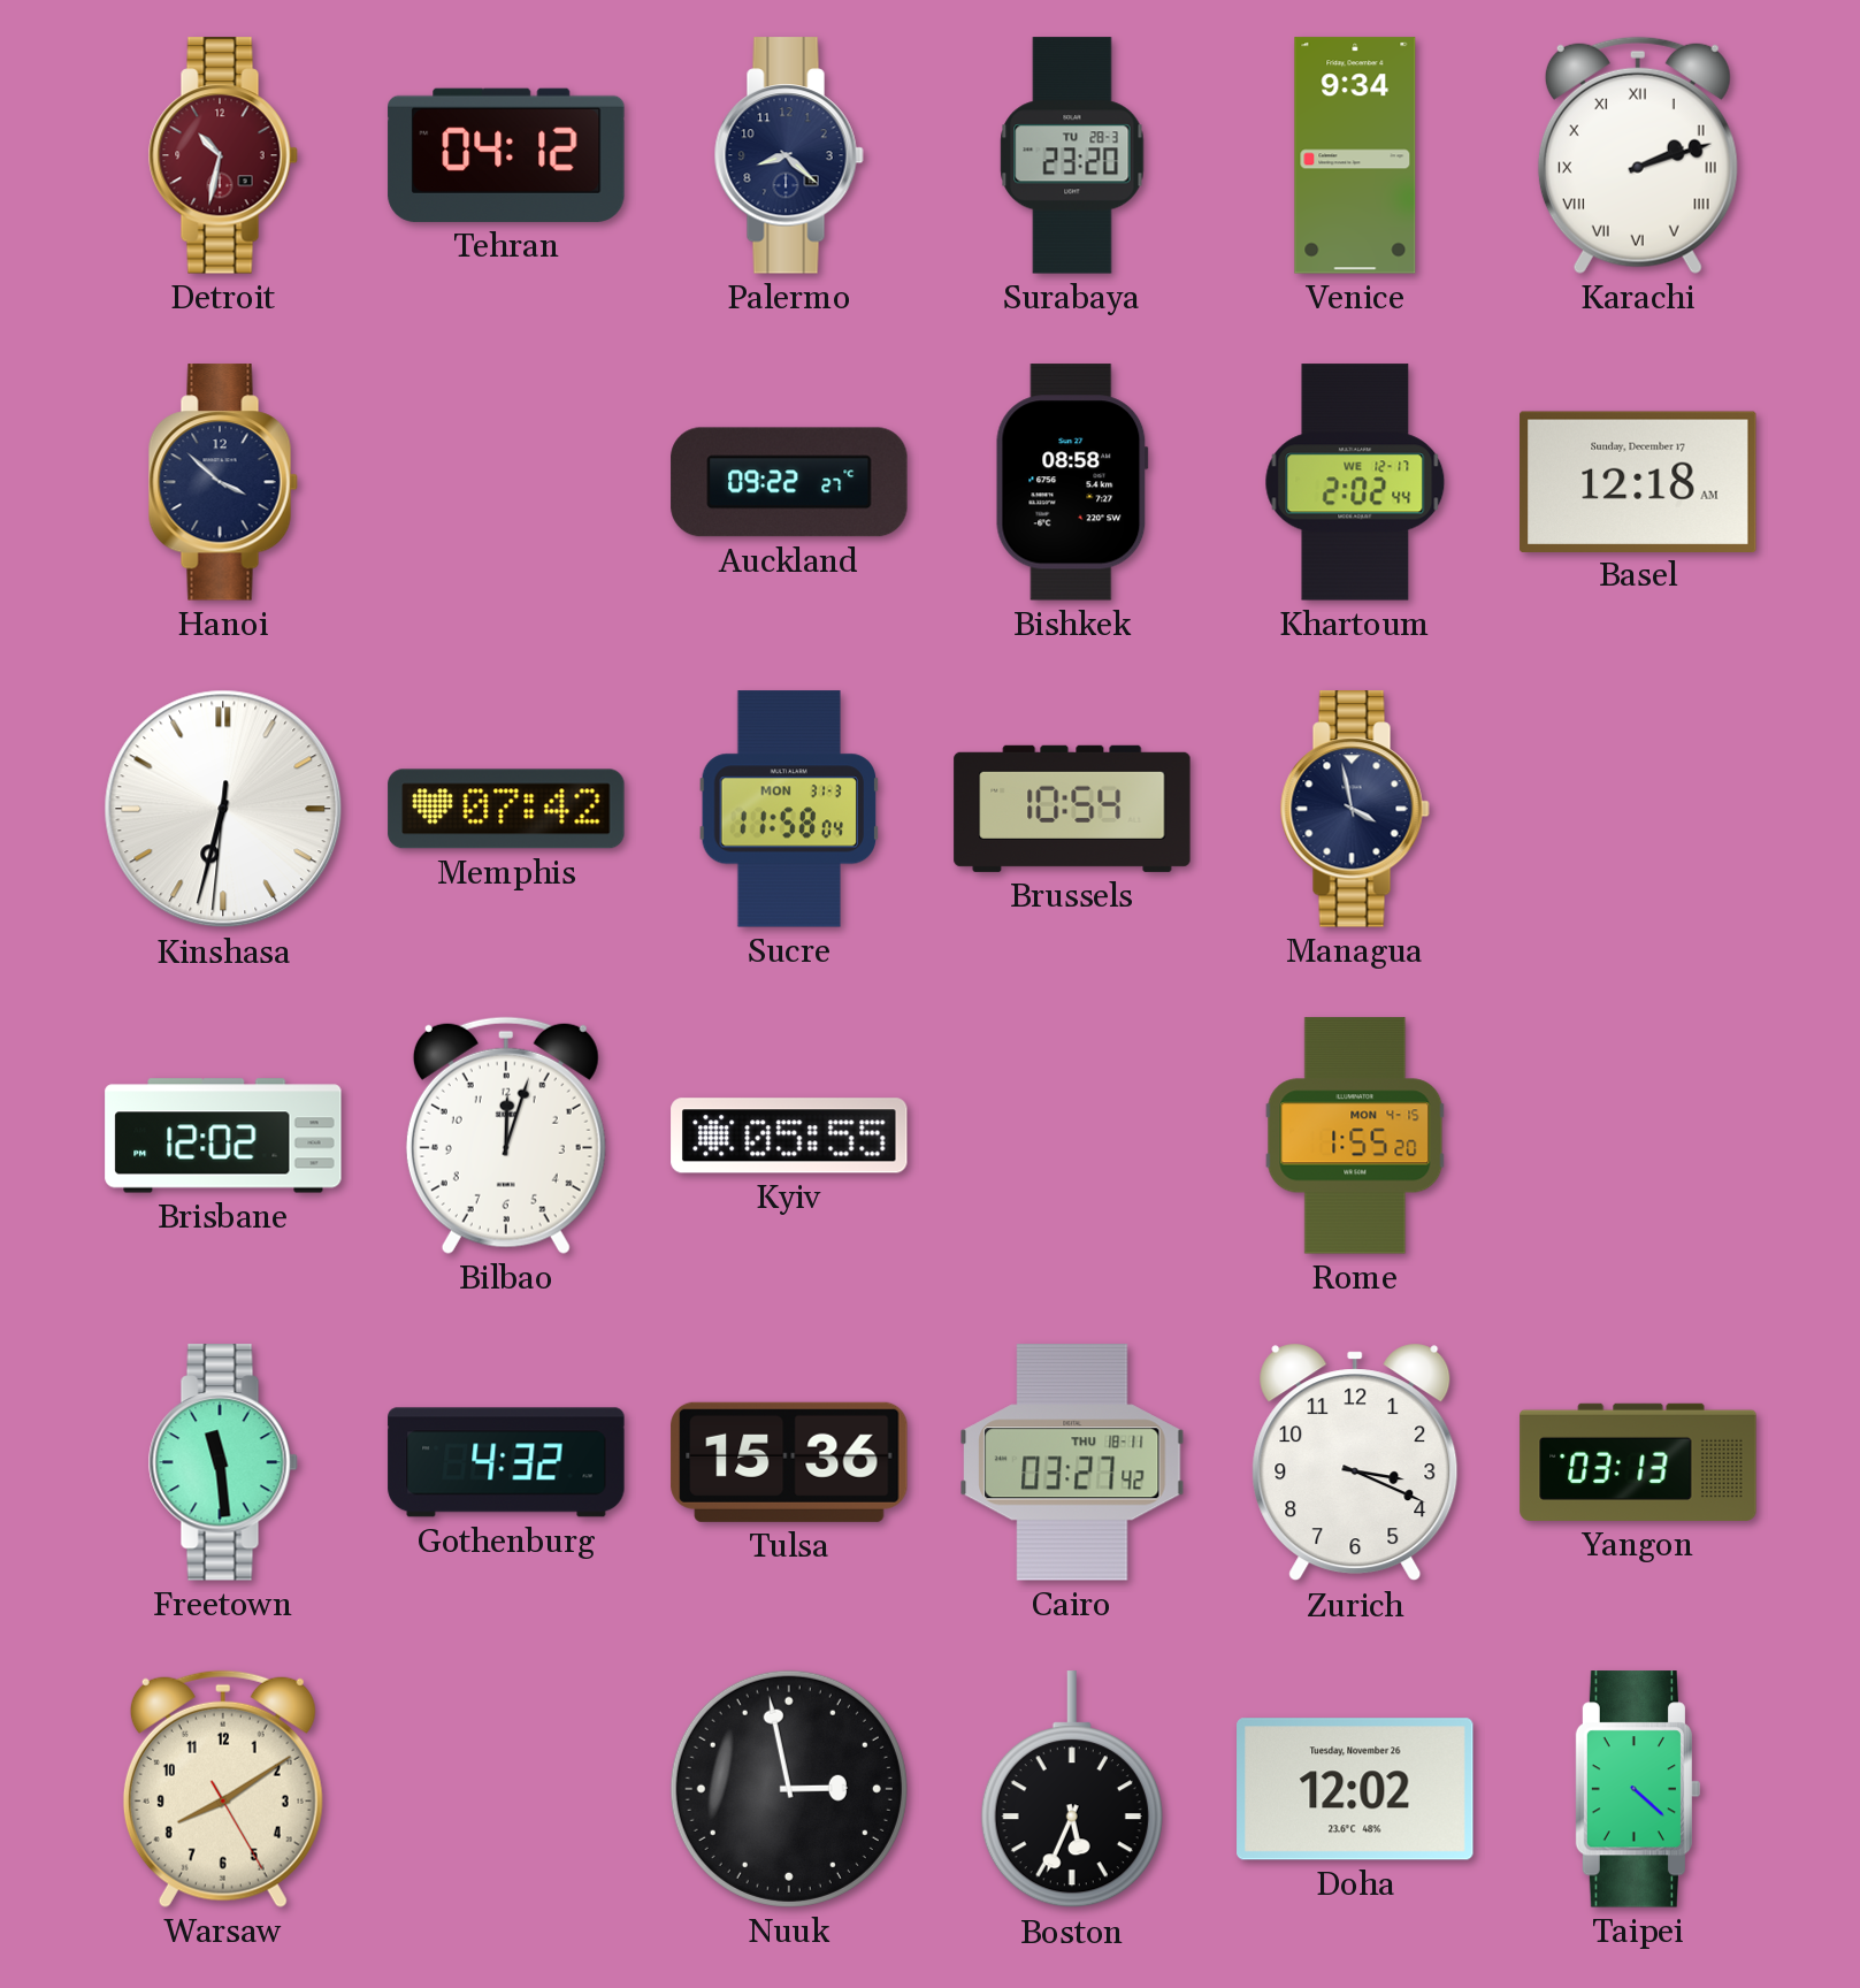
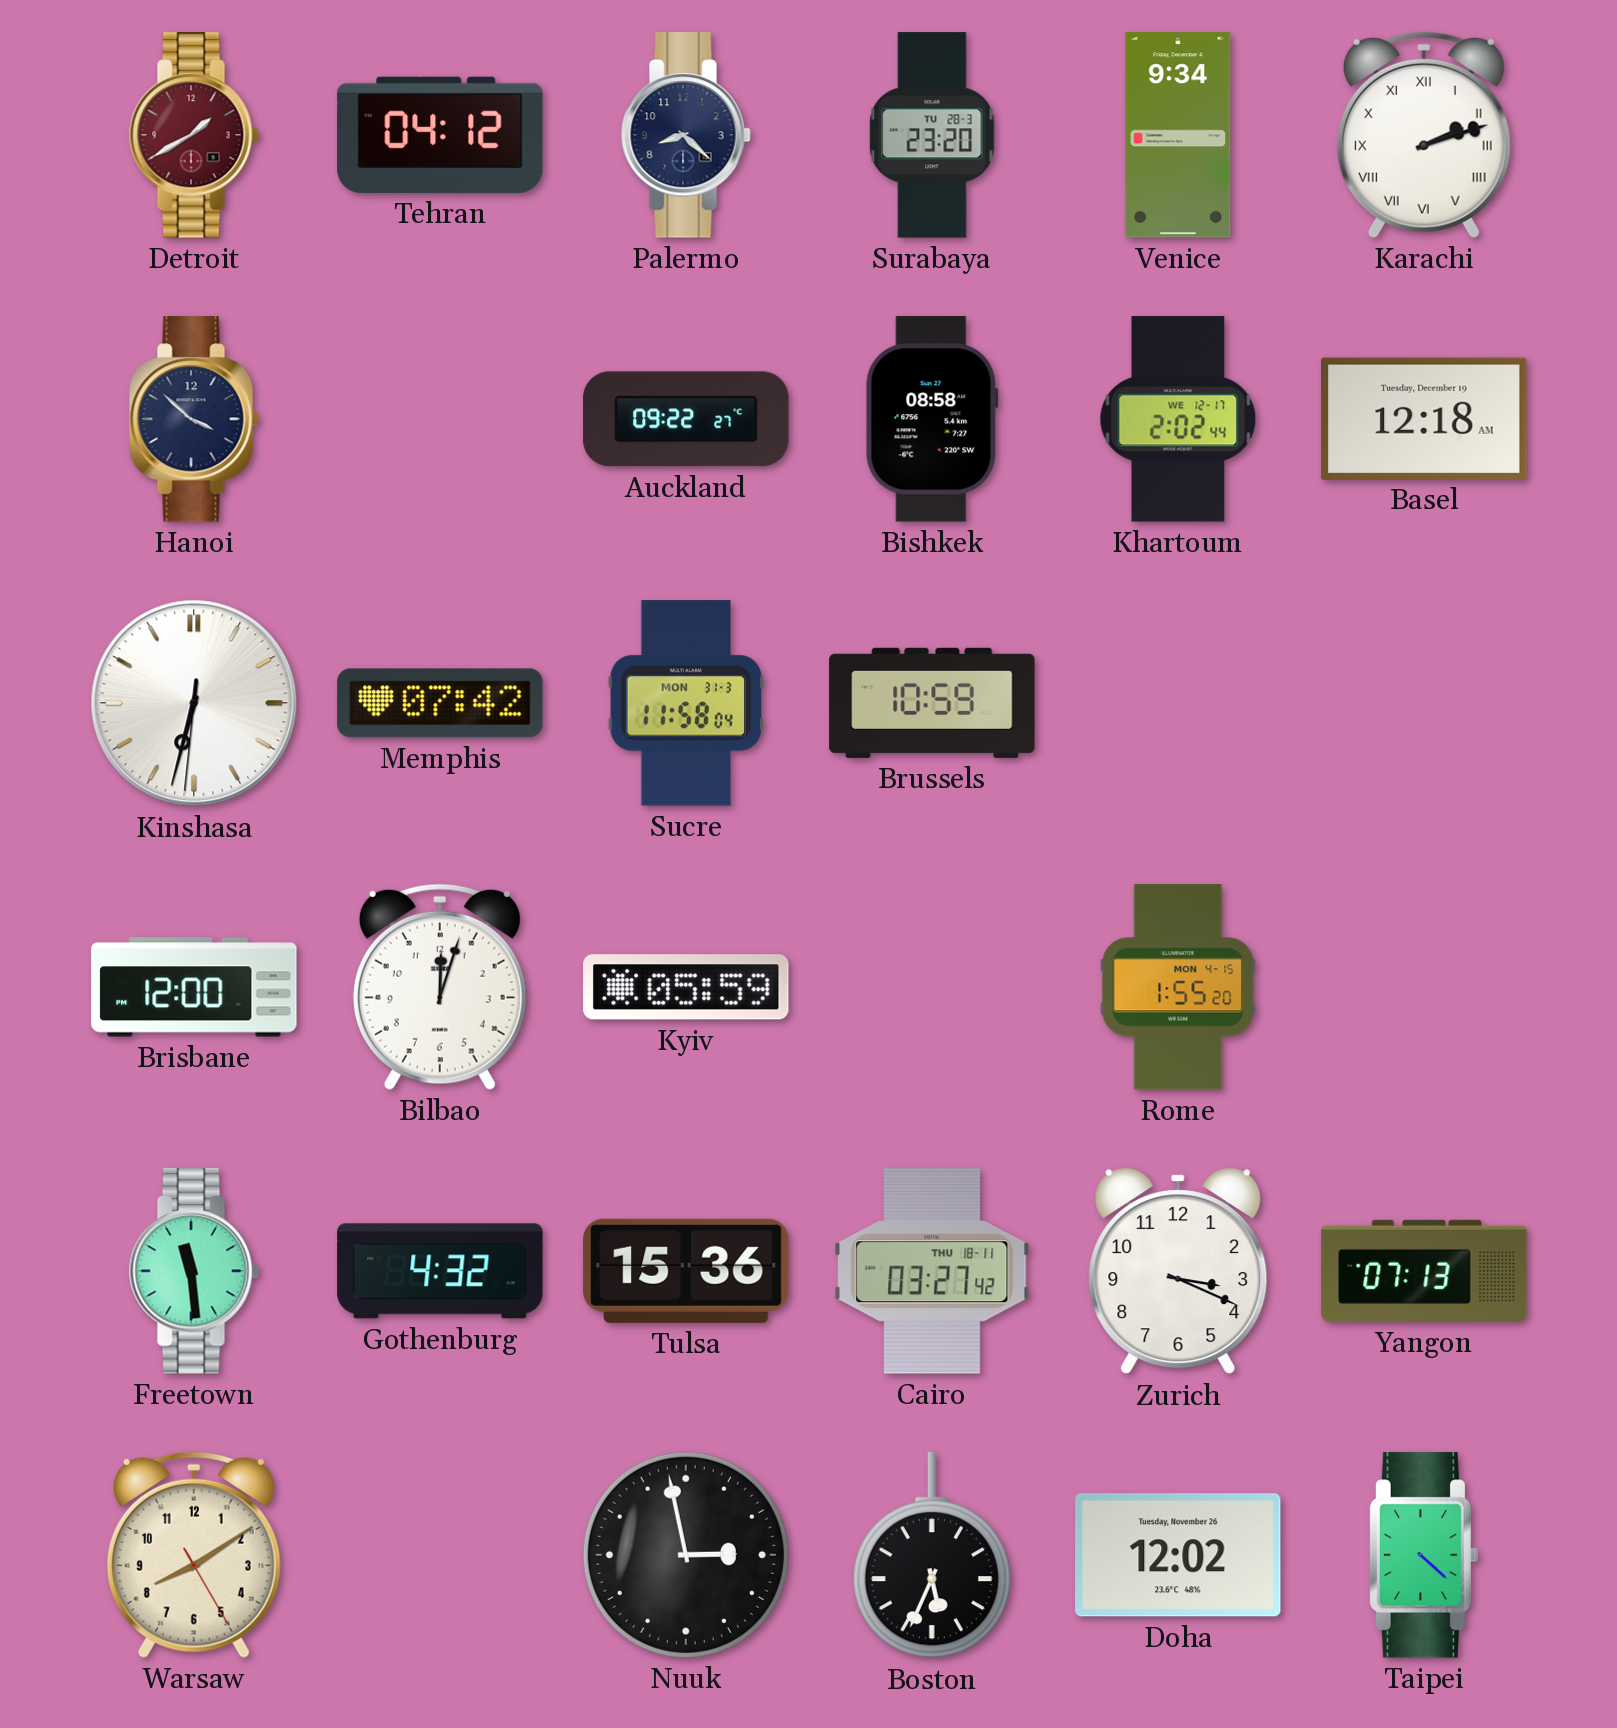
Detroit: 10:32 -> 1:40
Basel date: Sunday, December 17 -> Tuesday, December 19
Brussels: 10:54 -> 10:59
Managua: 3:58 -> none
Brisbane: 12:02 -> 12:00
Kyiv: 05:55 -> 05:59
Yangon: 03:13 -> 07:13
